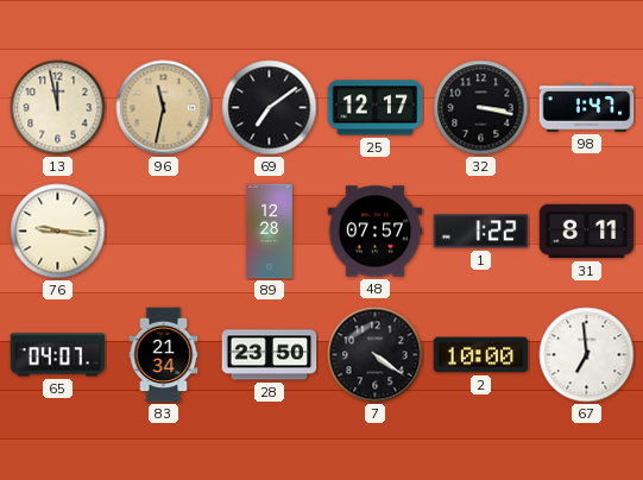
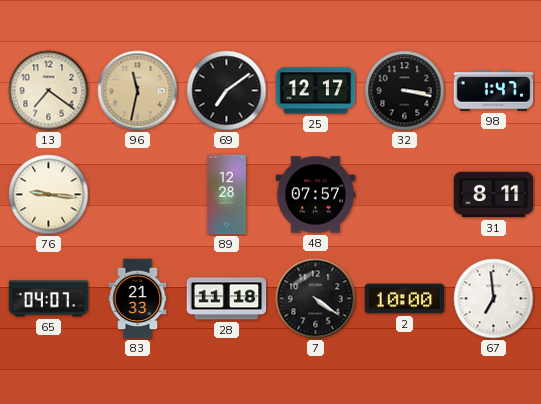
13: 11:58 -> 7:21
1: 1:22 -> none
83: 21:34 -> 21:33
28: 23:50 -> 11:18
